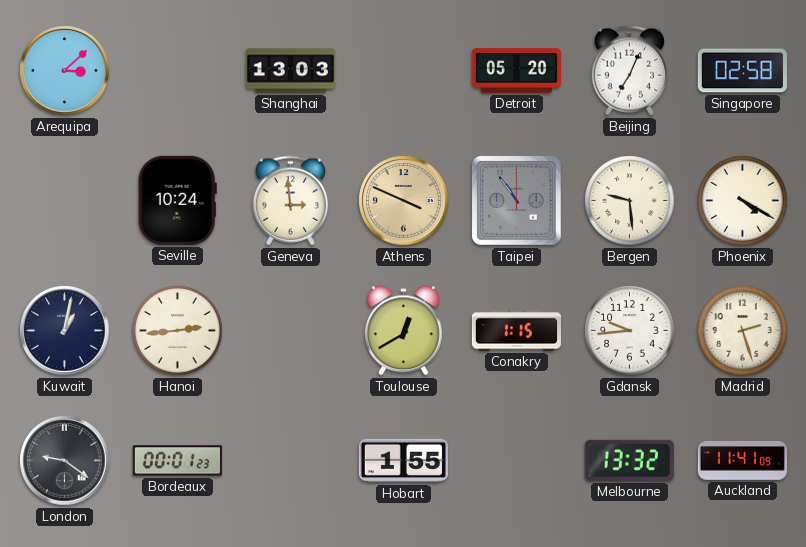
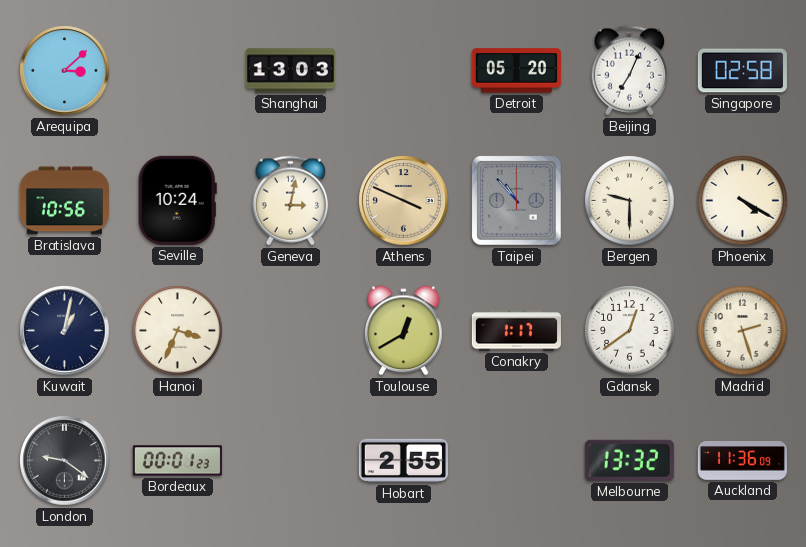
Bratislava: none -> 10:56
Geneva: 2:59 -> 3:02
Taipei: 10:54 -> 10:53
Bergen: 9:29 -> 9:30
Hanoi: 2:44 -> 3:34
Conakry: 1:15 -> 1:17
Gdansk: 9:44 -> 12:39
Hobart: 1:55 -> 2:55
Auckland: 11:41 -> 11:36
